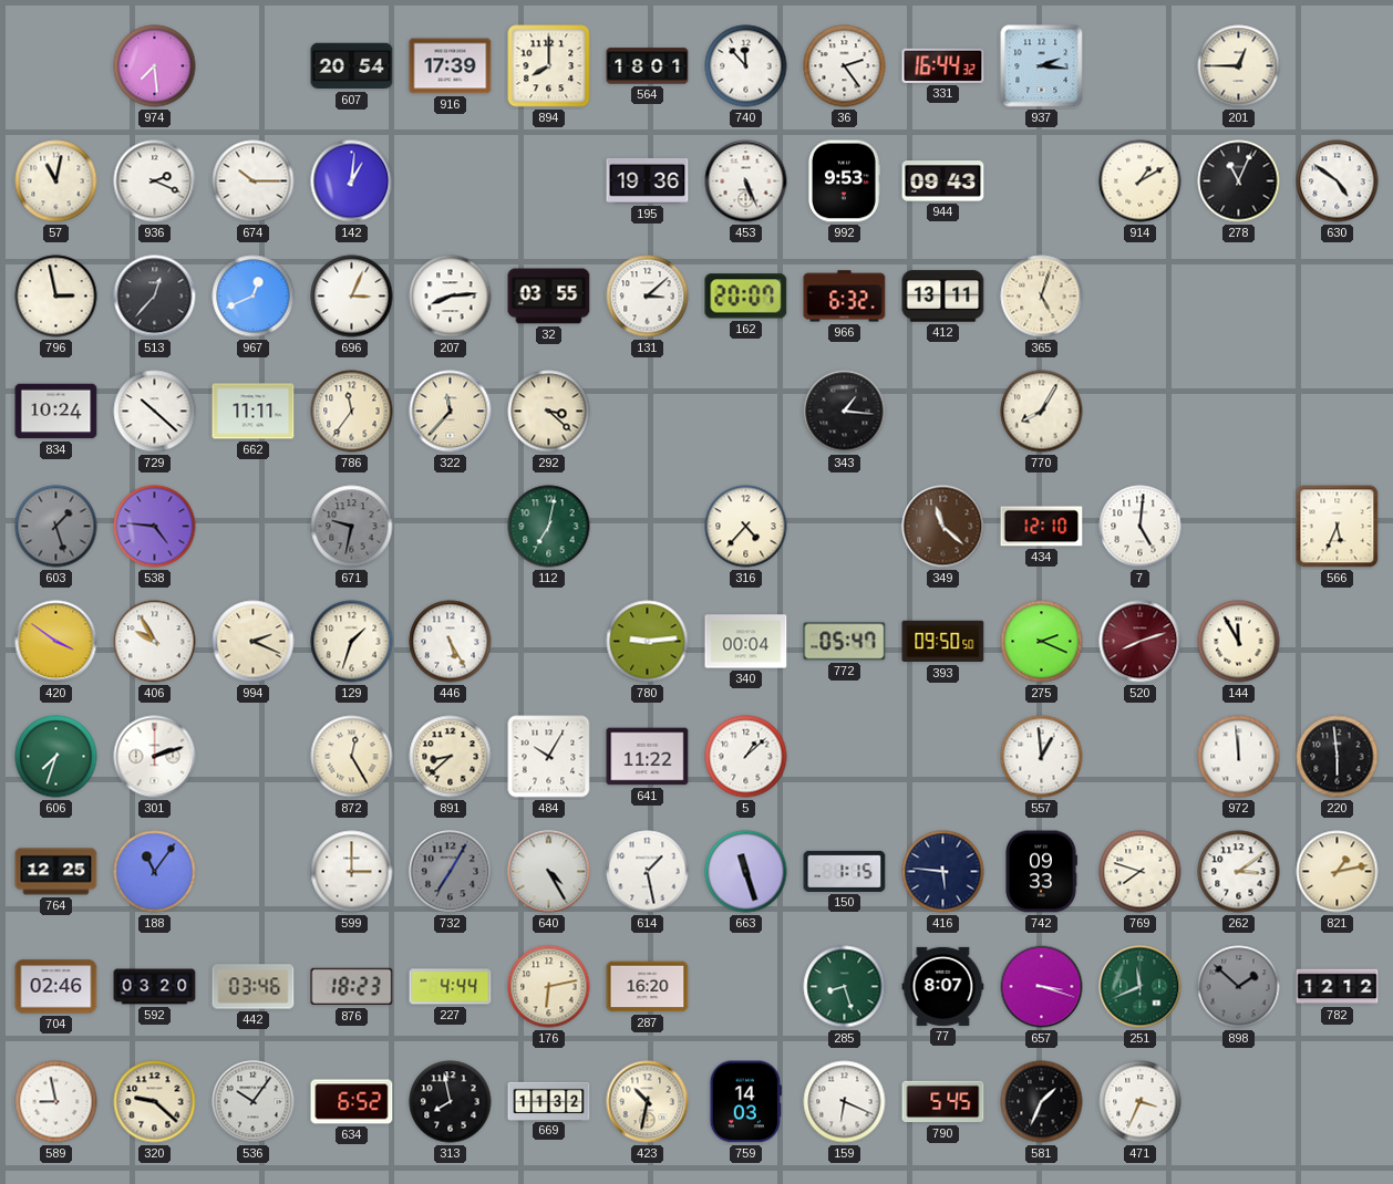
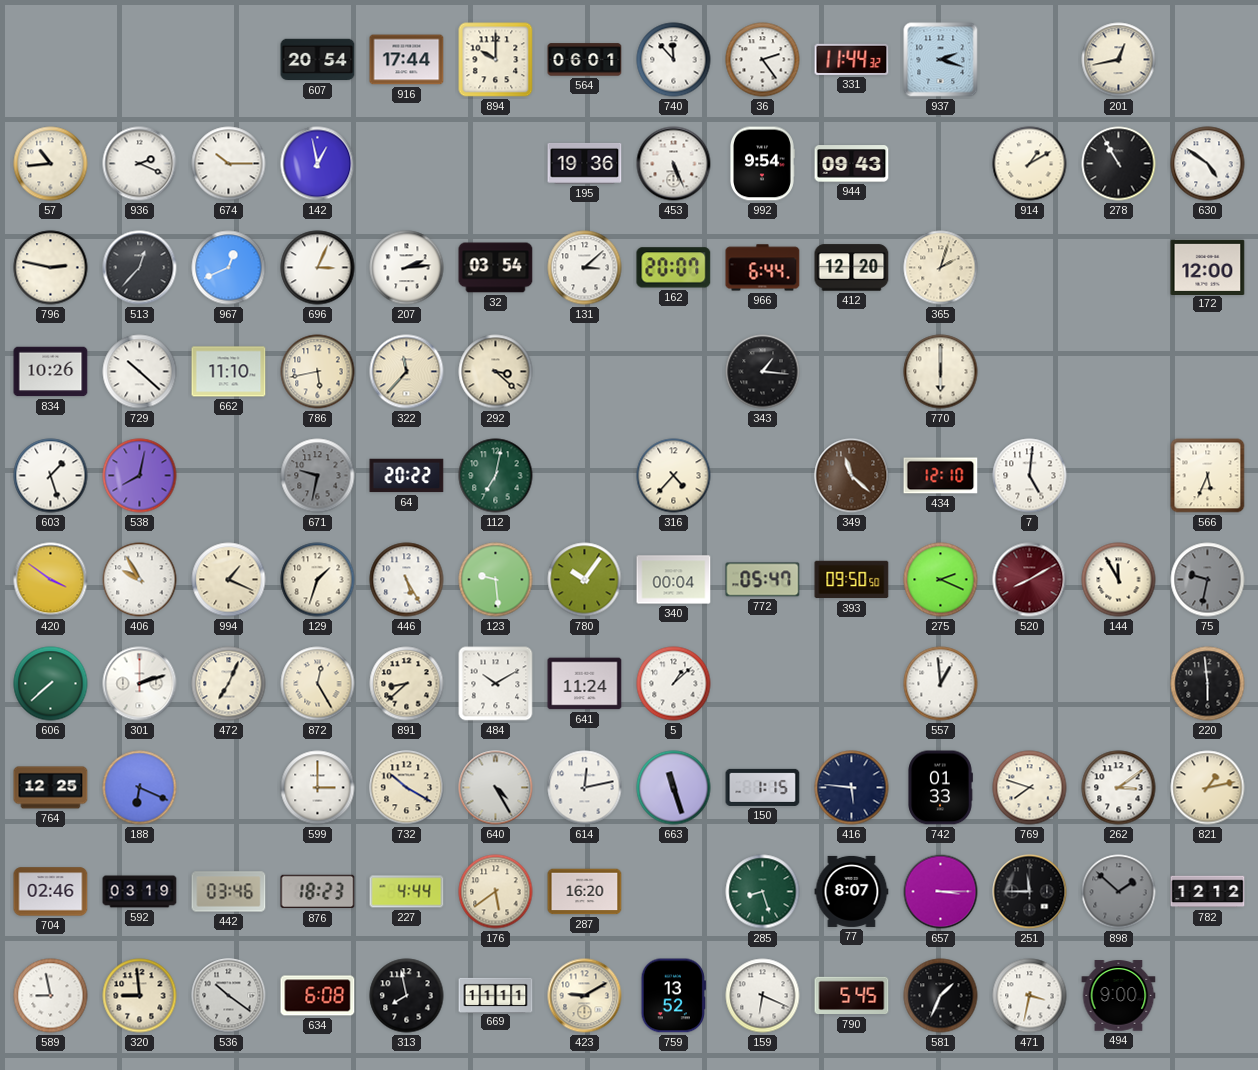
974: 7:29 -> none
916: 17:39 -> 17:44
894: 8:00 -> 10:00
564: 18:01 -> 06:01
331: 16:44 -> 11:44
937: 2:16 -> 2:18
201: 12:45 -> 12:43
57: 11:02 -> 10:44
142: 1:01 -> 12:58
992: 9:53 -> 9:54
278: 11:04 -> 10:55
796: 2:58 -> 2:47
207: 8:14 -> 2:14
32: 03:55 -> 03:54
966: 6:32 -> 6:44
412: 13:11 -> 12:20
365: 5:03 -> 2:03
172: none -> 12:00
834: 10:24 -> 10:26
662: 11:11 -> 11:10
786: 11:36 -> 5:43
770: 8:05 -> 6:00
603 dial: grey -> white
538: 4:46 -> 8:02
64: none -> 20:22
994: 2:19 -> 1:19
123: none -> 9:29
780: 9:14 -> 10:06
520: 8:12 -> 8:10
75: none -> 9:32
606: 7:33 -> 7:38
472: none -> 7:04
484: 10:05 -> 10:10
641: 11:22 -> 11:24
972: 11:59 -> none
188: 11:06 -> 6:19
732: 7:05 -> 10:20
732 dial: grey -> cream
614: 1:28 -> 12:13
742: 09:33 -> 01:33
592: 03:20 -> 03:19
176: 6:13 -> 5:39
657: 3:18 -> 3:15
251: 11:41 -> 11:45
251 dial: green -> black
320: 9:22 -> 8:59
536: 10:06 -> 10:21
634: 6:52 -> 6:08
669: 11:32 -> 11:11
423: 10:32 -> 9:10
759: 14:03 -> 13:52
471: 3:34 -> 3:32
494: none -> 9:00
